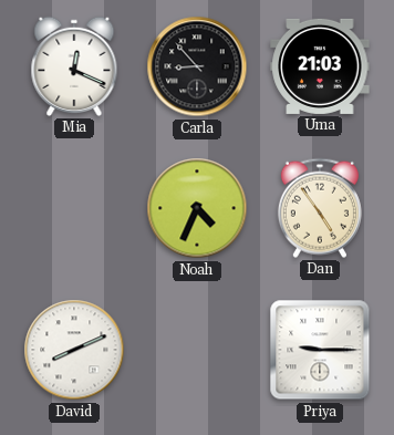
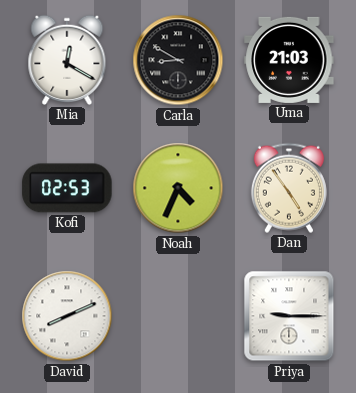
Mia: 12:19 -> 12:20
Carla: 8:53 -> 8:50
Kofi: none -> 02:53
